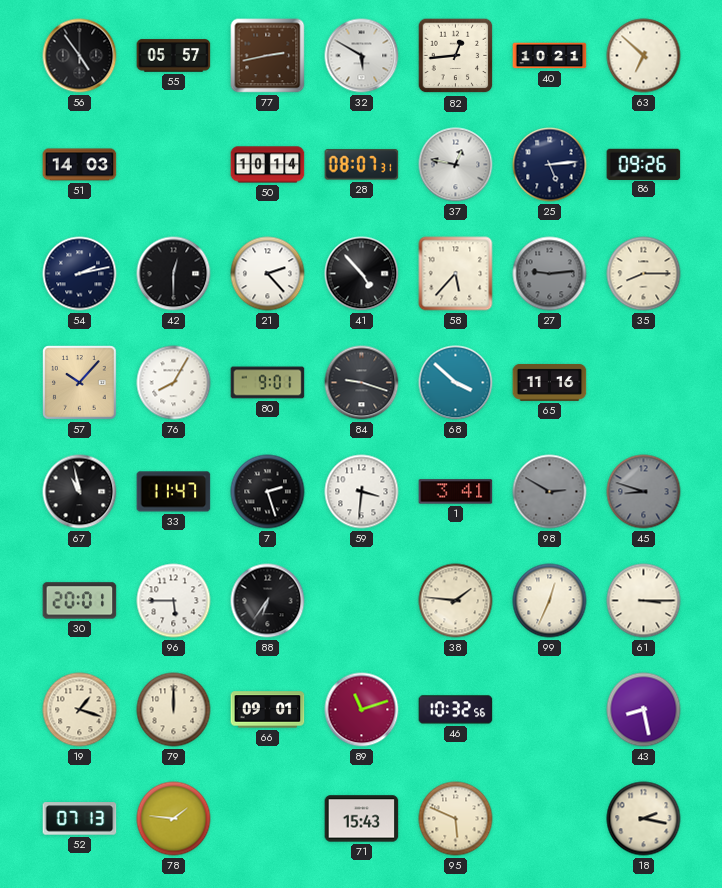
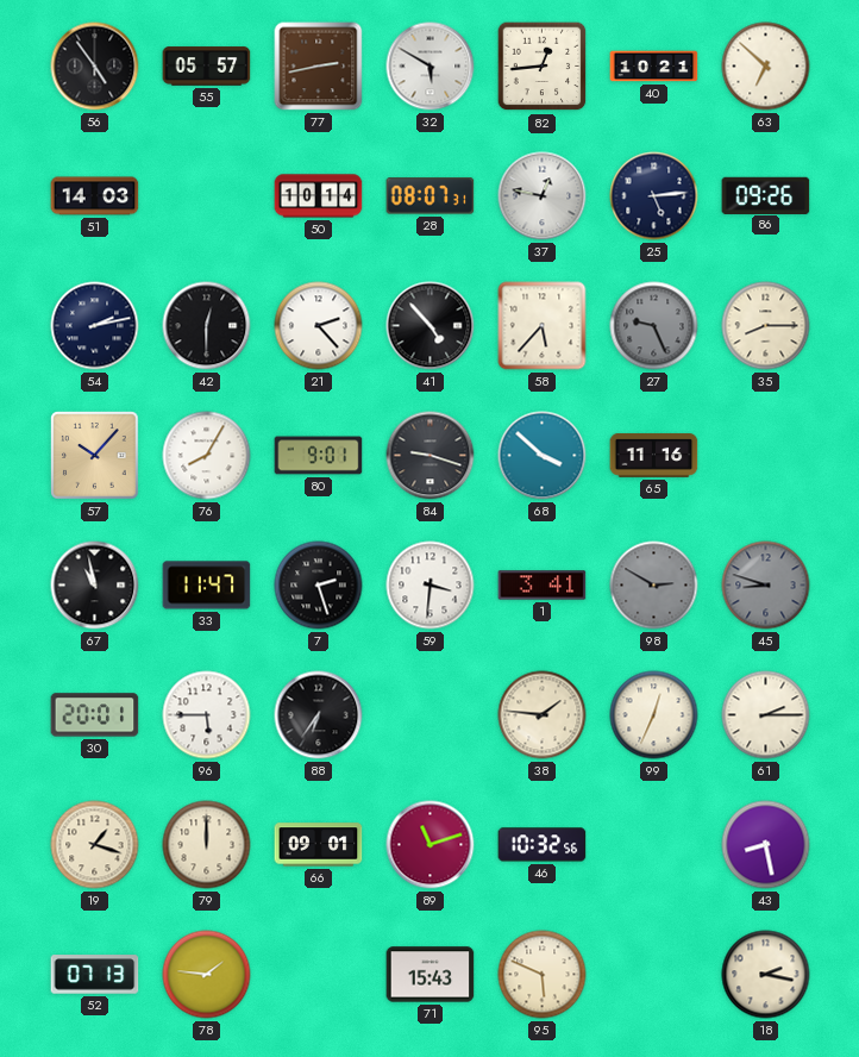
27: 9:14 -> 9:26
61: 3:15 -> 2:15
